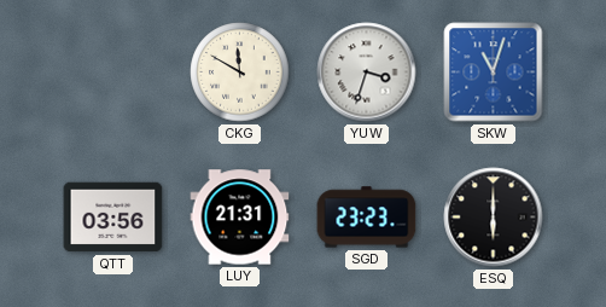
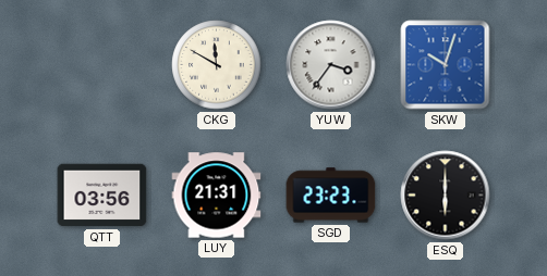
YUW: 3:33 -> 3:36
SKW: 11:03 -> 10:03
